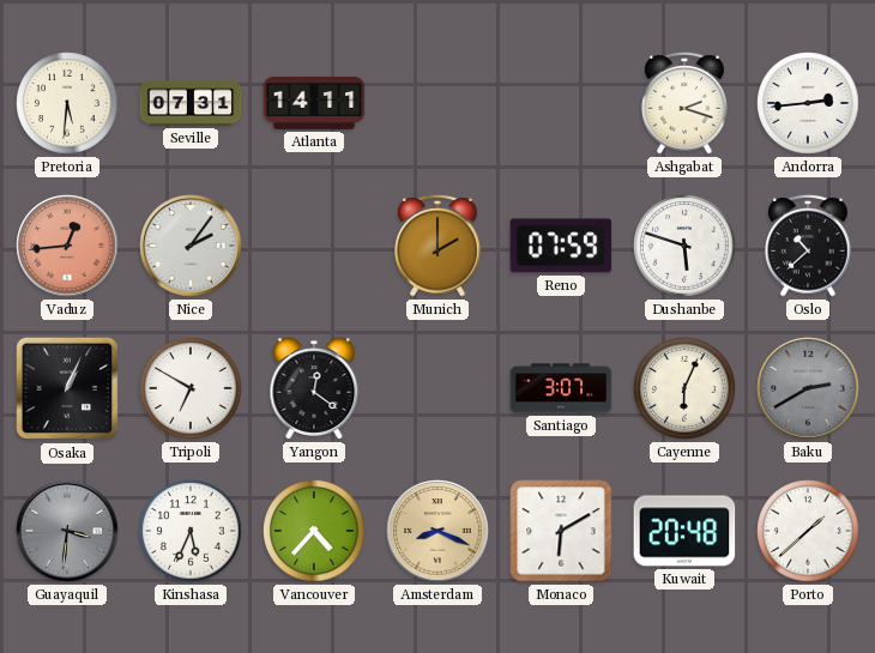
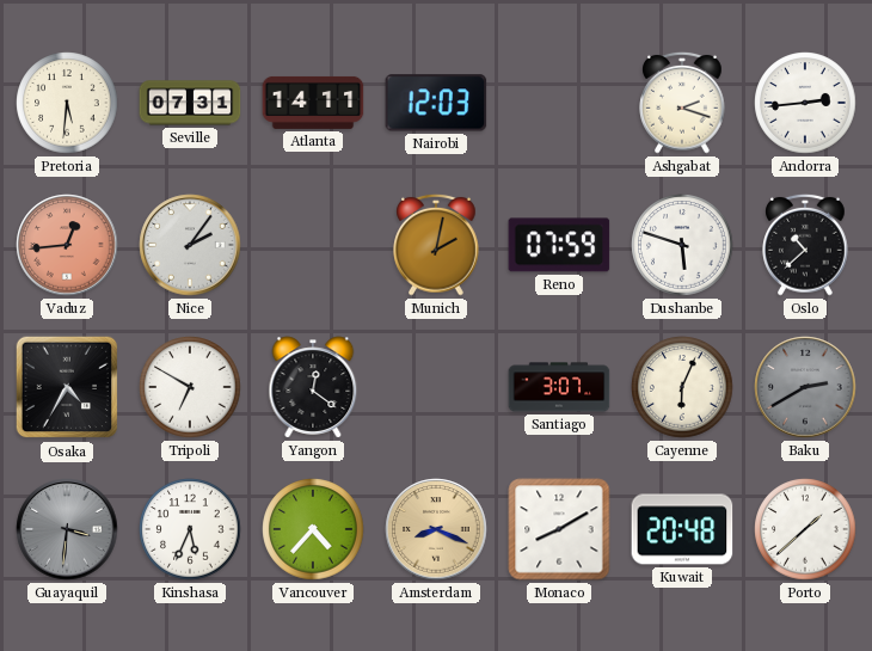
Nairobi: none -> 12:03
Munich: 2:00 -> 2:02
Osaka: 1:04 -> 4:35
Monaco: 6:10 -> 8:10
